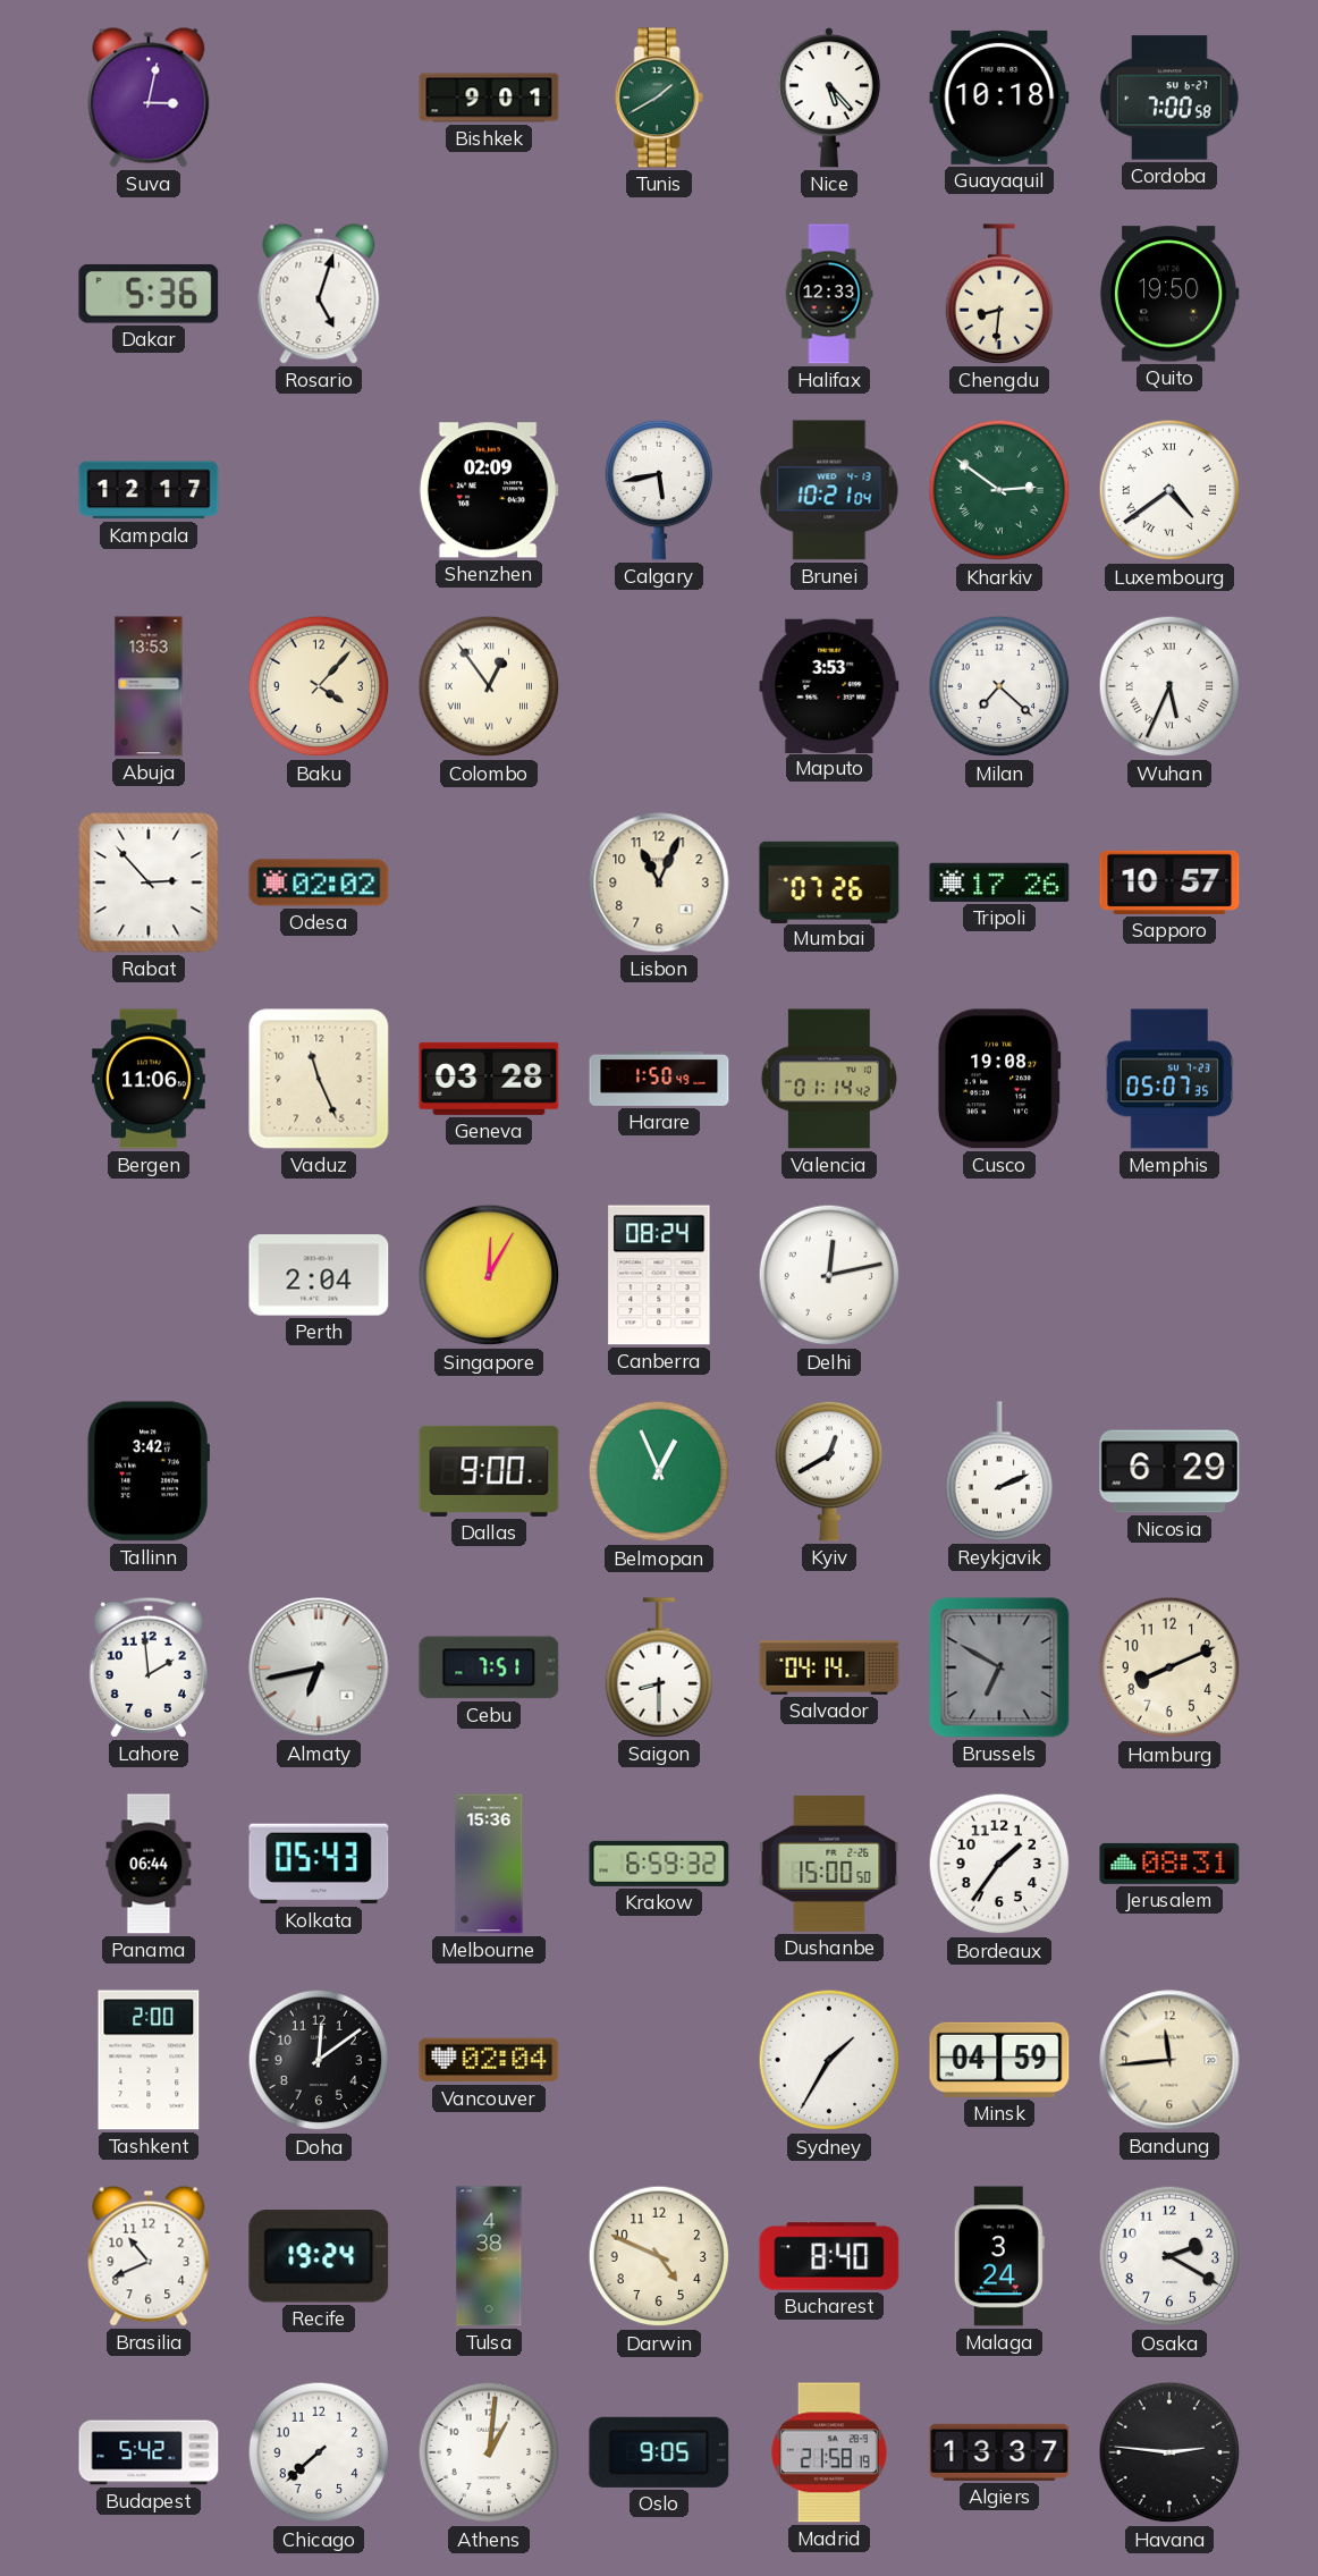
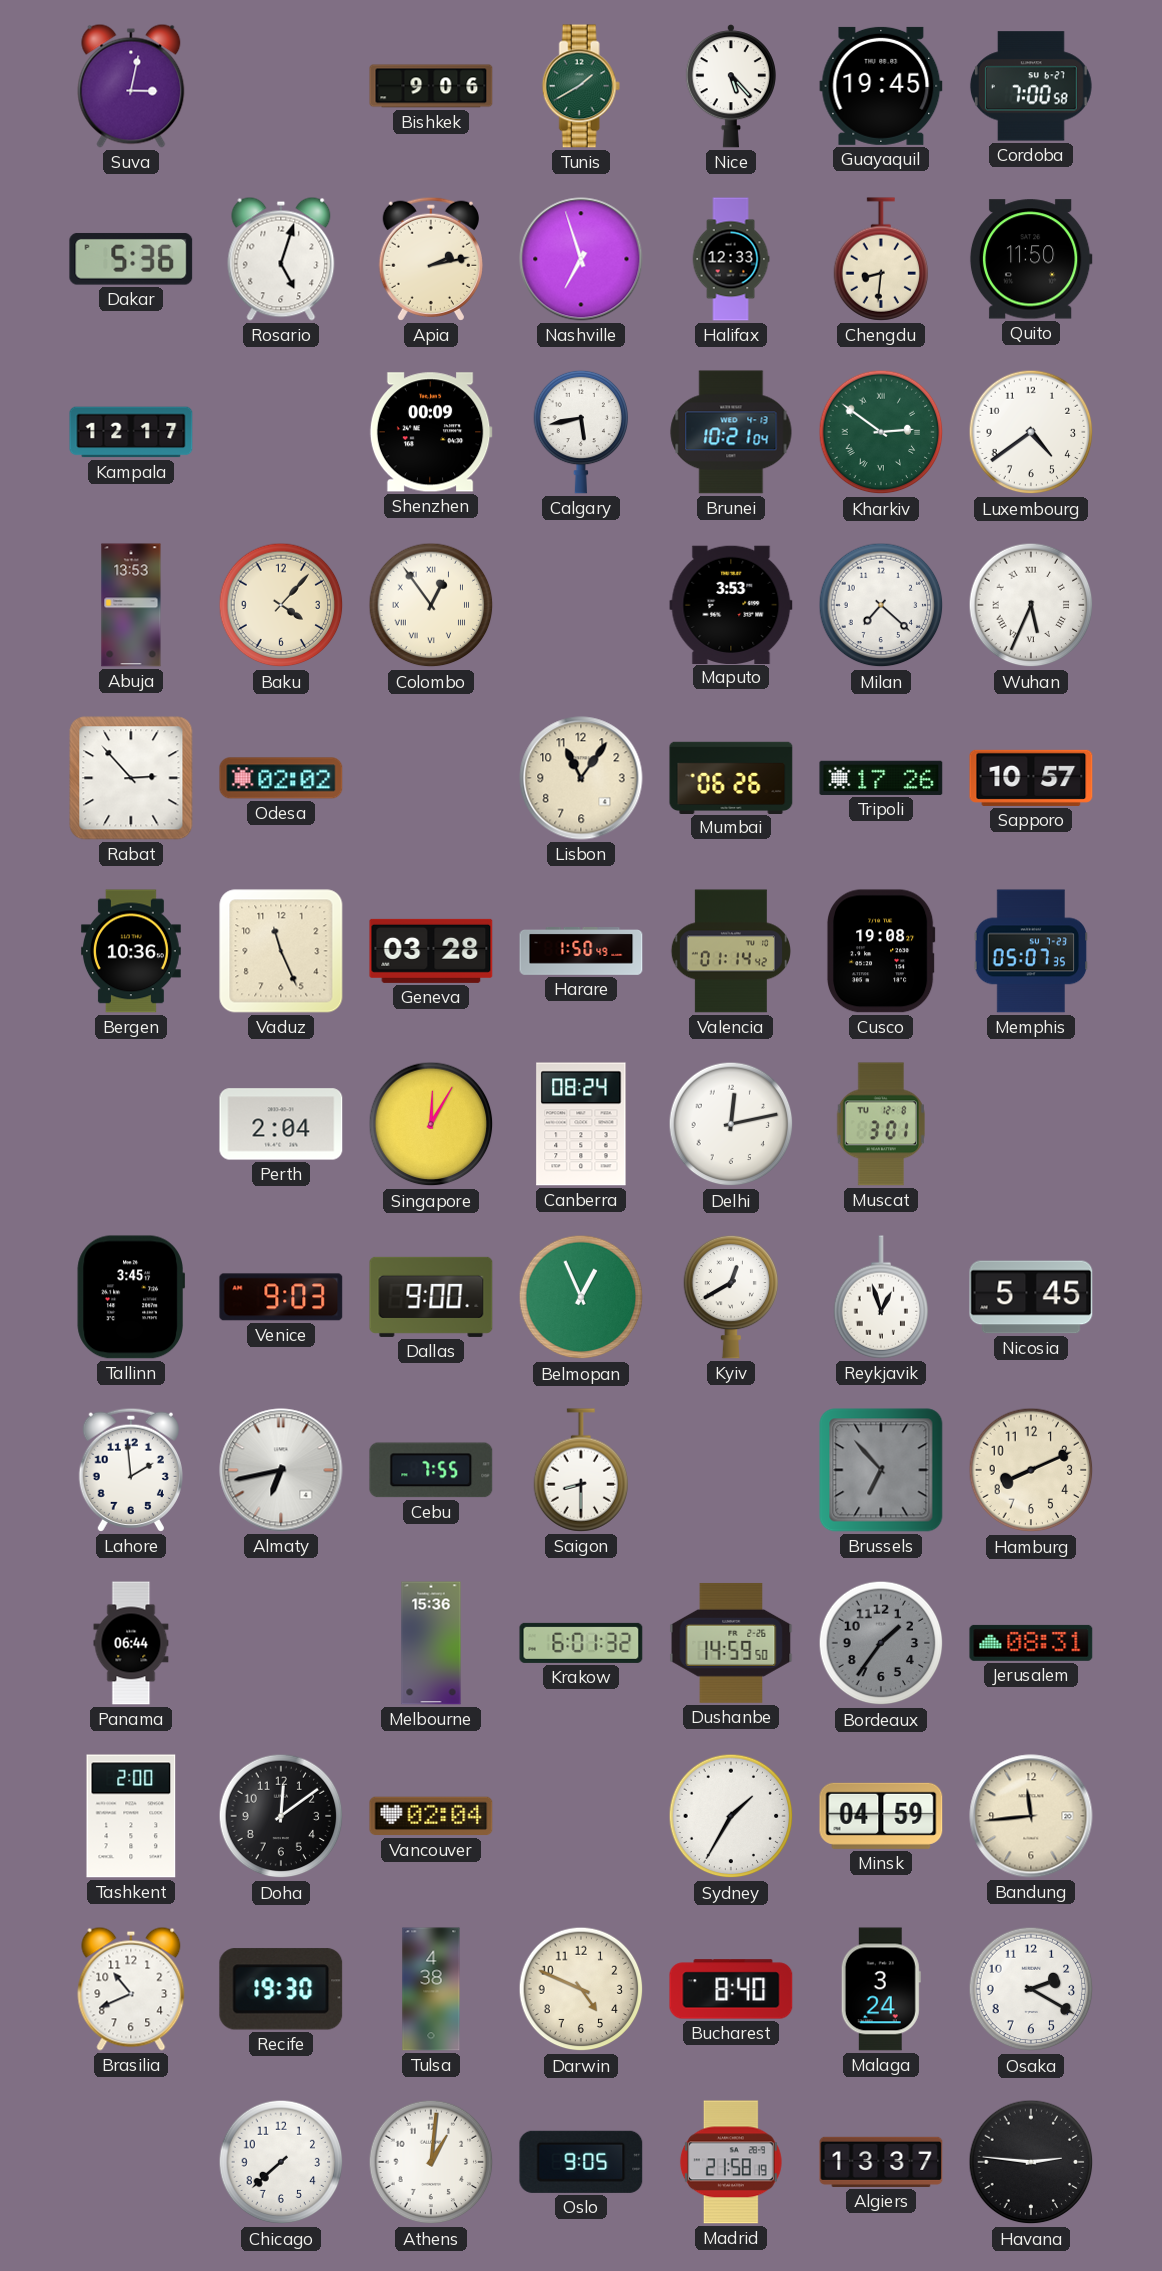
Bishkek: 9:01 -> 9:06
Guayaquil: 10:18 -> 19:45
Apia: none -> 2:13
Nashville: none -> 6:57
Quito: 19:50 -> 11:50
Shenzhen: 02:09 -> 00:09
Luxembourg numerals: Roman -> Arabic
Lisbon: 11:04 -> 11:06
Mumbai: 07:26 -> 06:26
Bergen: 11:06 -> 10:36
Muscat: none -> 3:01
Tallinn: 3:42 -> 3:45
Venice: none -> 9:03
Reykjavik: 2:11 -> 12:57
Nicosia: 6:29 -> 5:45
Cebu: 7:51 -> 7:55
Salvador: 04:14 -> none
Brussels: 6:50 -> 6:53
Kolkata: 05:43 -> none
Krakow: 6:59 -> 6:01
Dushanbe: 15:00 -> 14:59
Bordeaux dial: white -> grey
Recife: 19:24 -> 19:30
Budapest: 5:42 -> none
